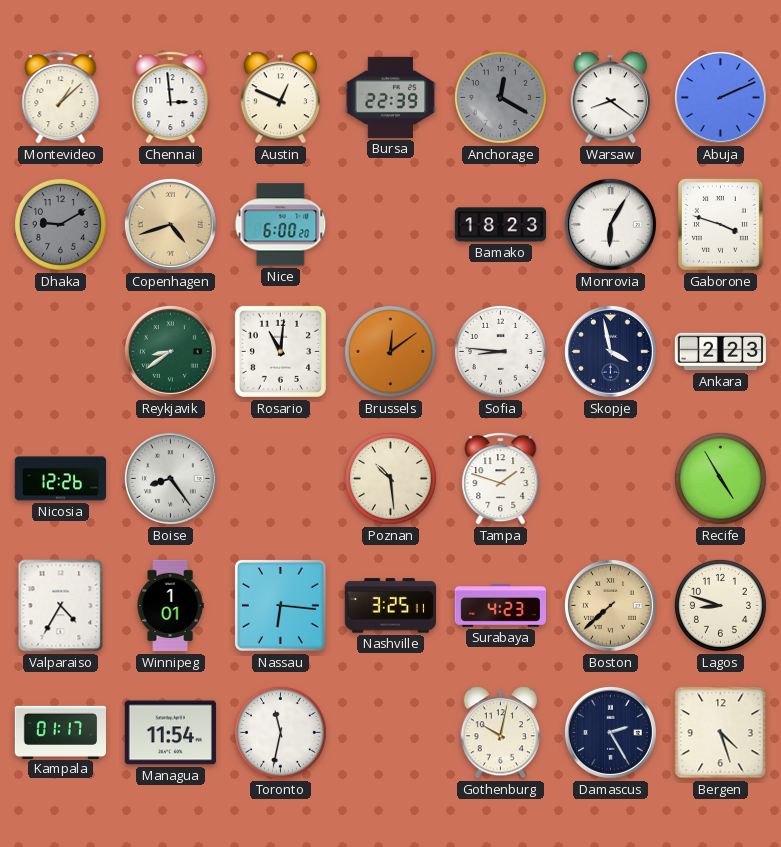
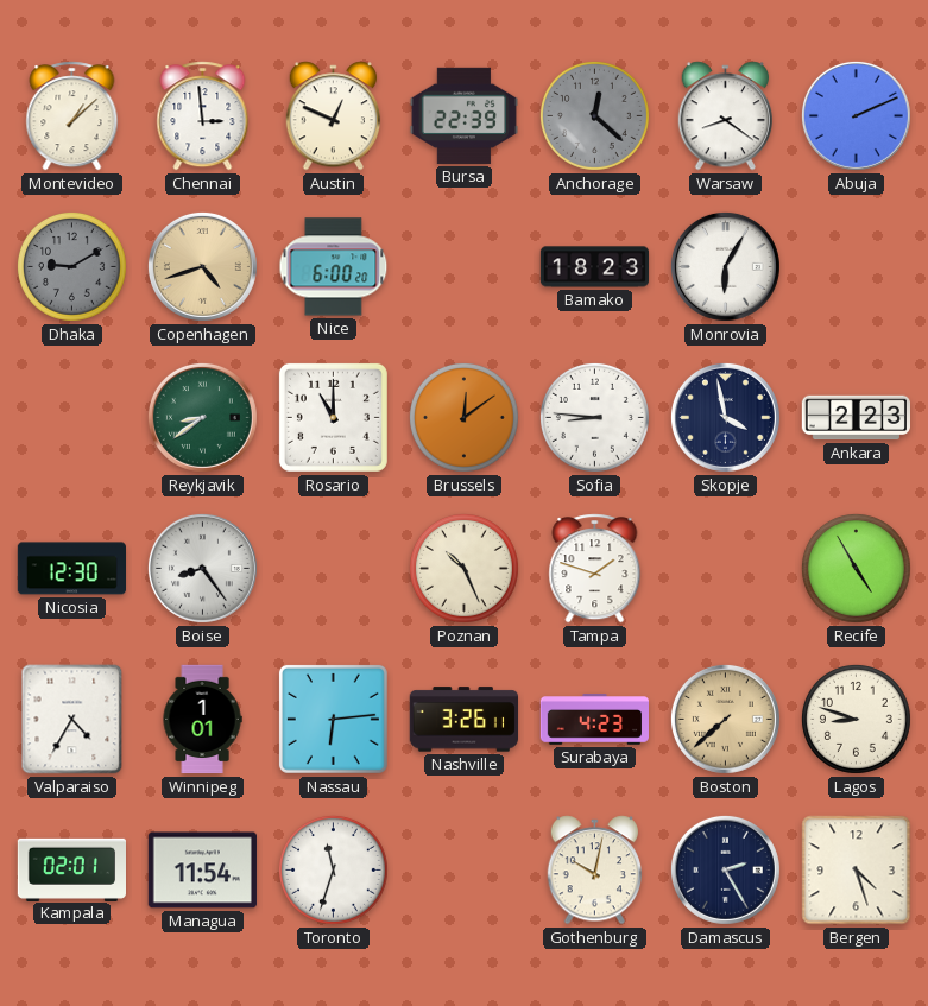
Anchorage: 12:20 -> 12:22
Gaborone: 3:48 -> none
Rosario: 11:01 -> 11:00
Nicosia: 12:26 -> 12:30
Poznan: 10:29 -> 10:26
Nassau: 6:16 -> 6:14
Nashville: 3:25 -> 3:26
Kampala: 01:17 -> 02:01
Toronto: 11:32 -> 11:33
